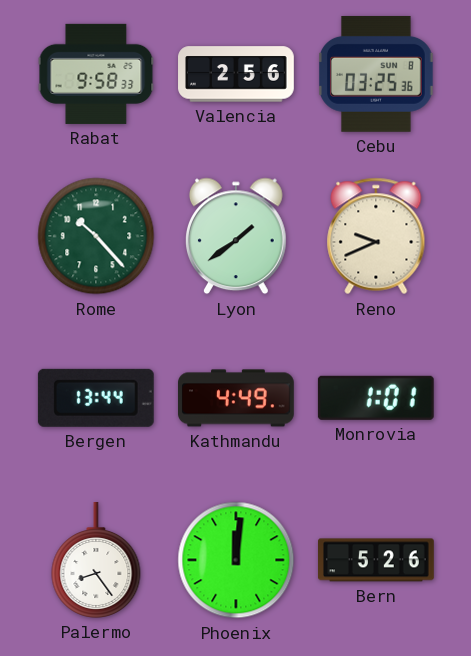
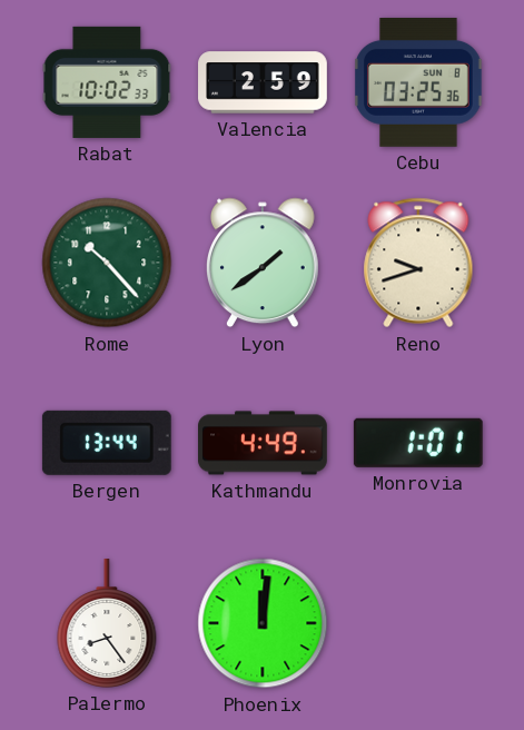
Rabat: 9:58 -> 10:02
Valencia: 2:56 -> 2:59
Reno: 9:41 -> 9:42
Bern: 5:26 -> none
